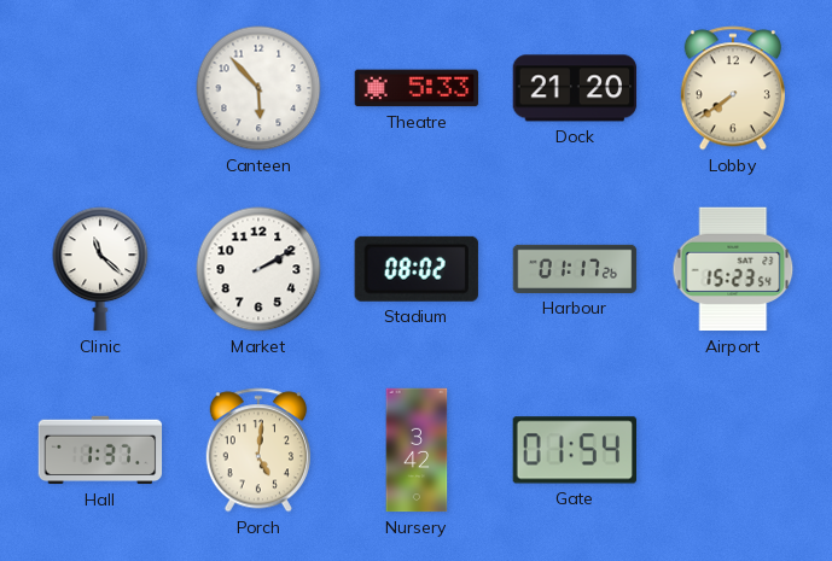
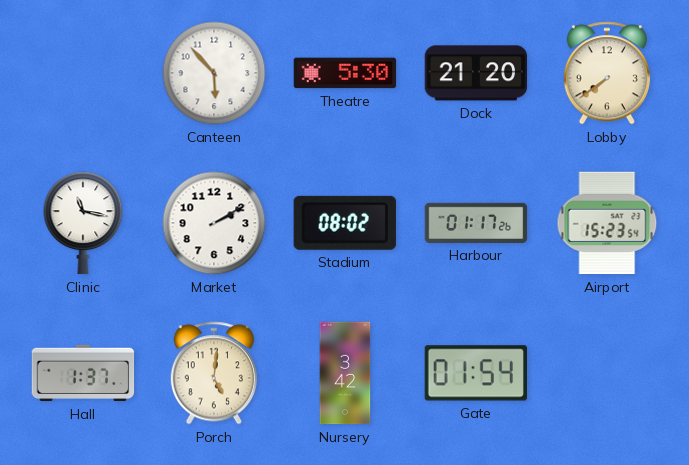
Theatre: 5:33 -> 5:30
Clinic: 11:22 -> 11:17
